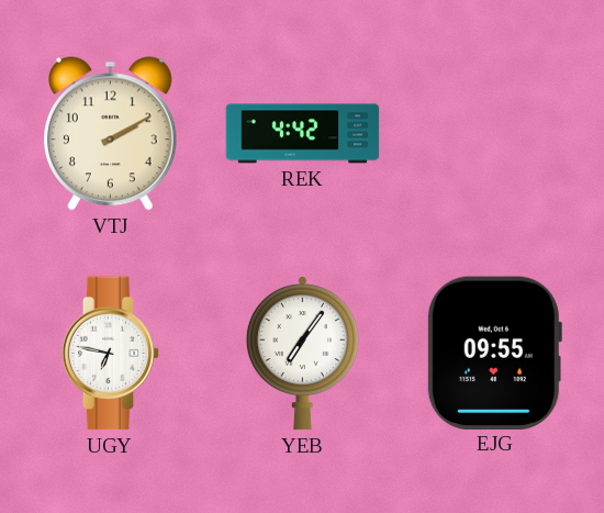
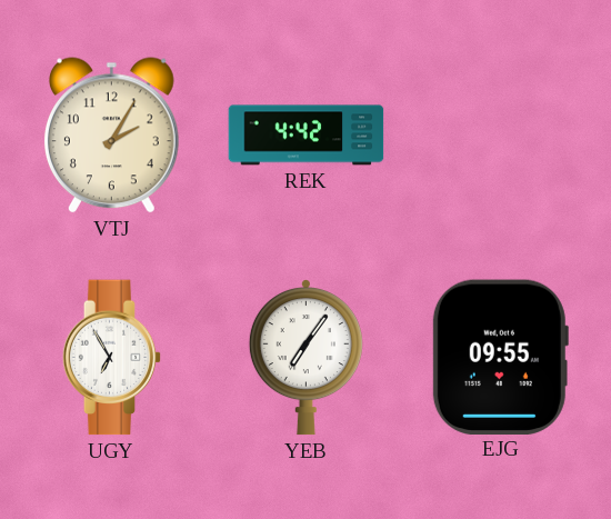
VTJ: 2:10 -> 2:05
UGY: 6:47 -> 6:55
